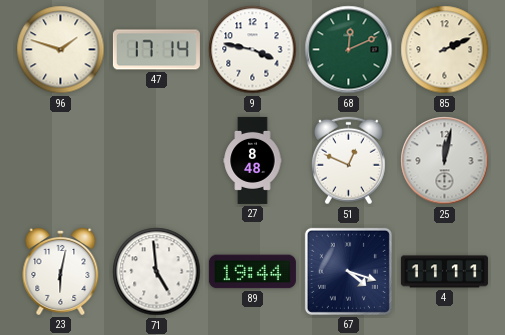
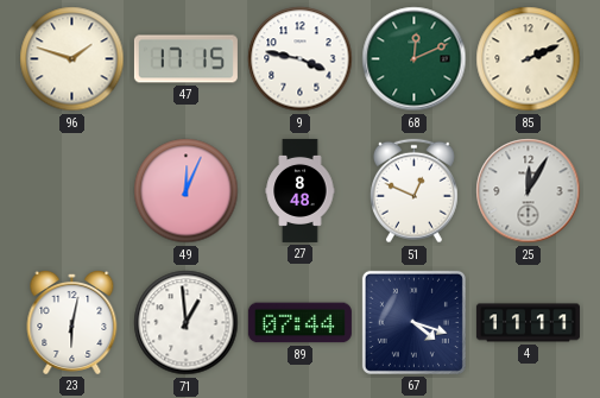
47: 17:14 -> 17:15
49: none -> 12:04
25: 12:02 -> 12:05
71: 4:59 -> 12:59
89: 19:44 -> 07:44
